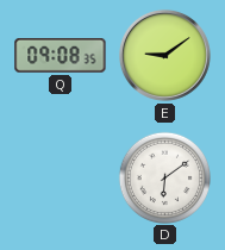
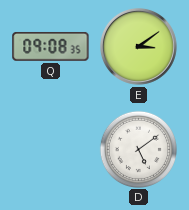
E: 9:09 -> 3:09
D: 6:09 -> 5:09
